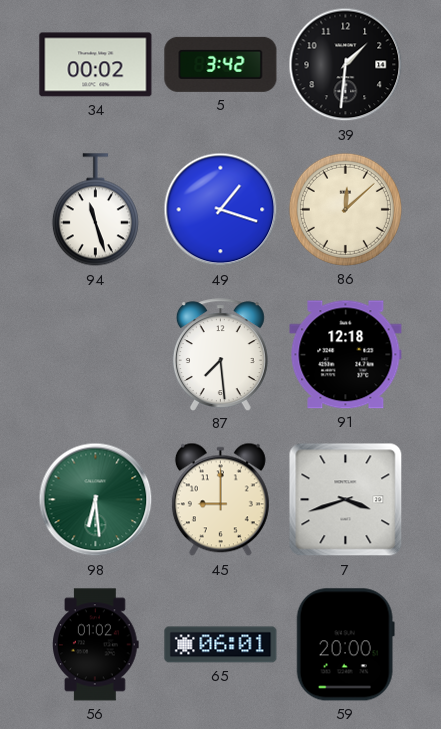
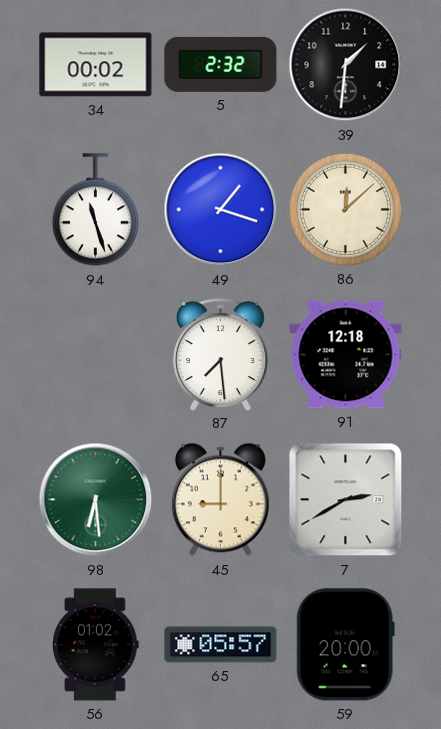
5: 3:42 -> 2:32
7: 3:42 -> 2:40
65: 06:01 -> 05:57
